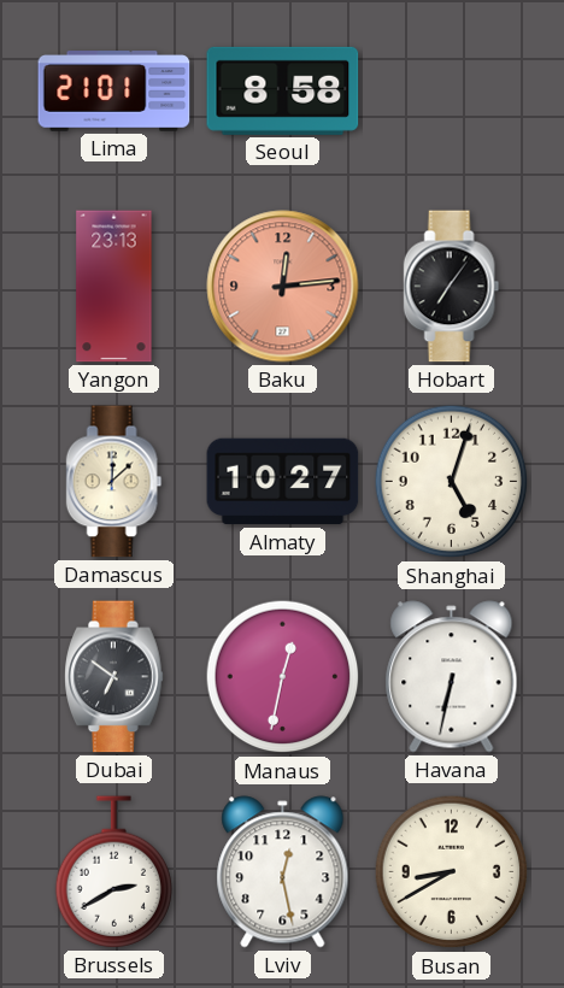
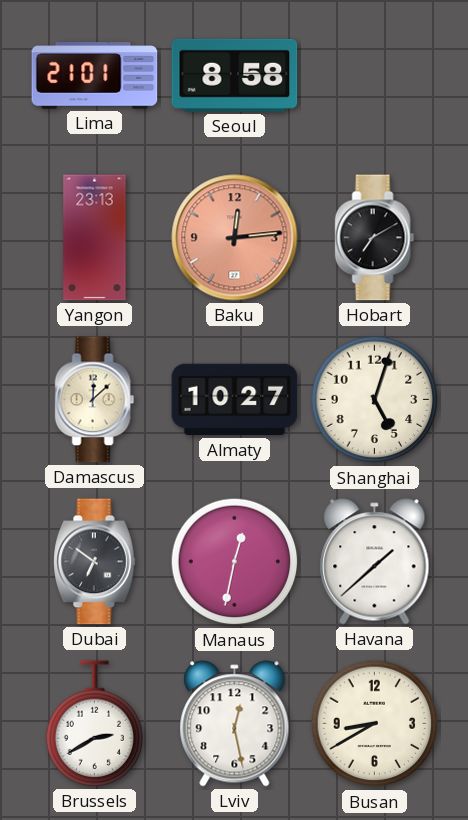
Hobart: 7:06 -> 7:10
Havana: 6:32 -> 1:38
